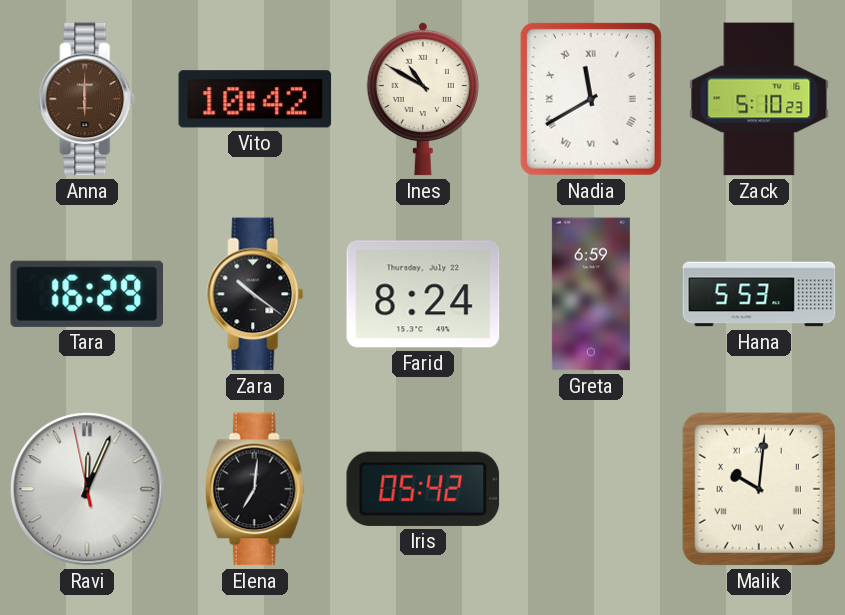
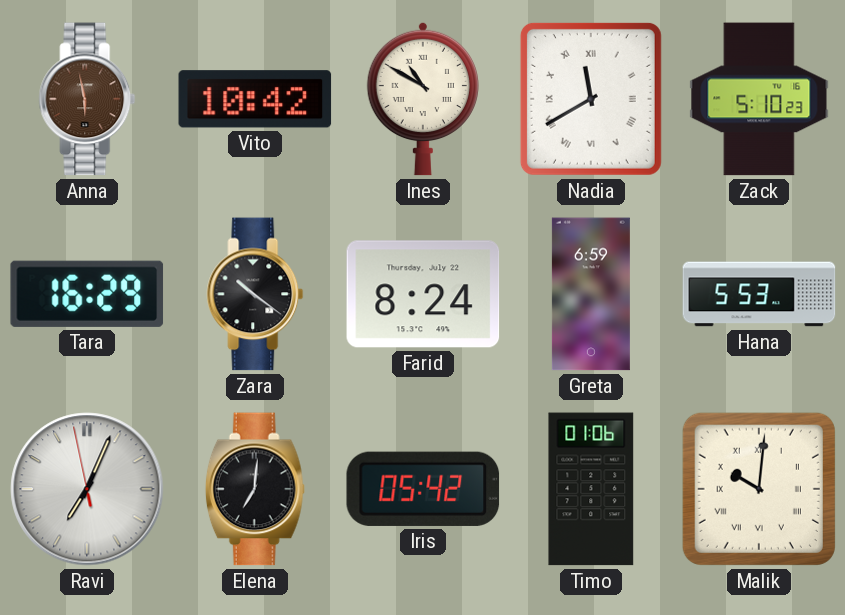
Anna: 6:00 -> 5:58
Ravi: 12:03 -> 7:03
Timo: none -> 01:06
